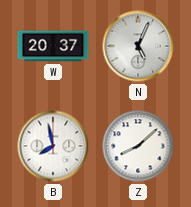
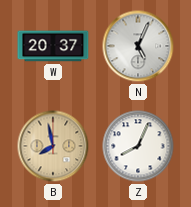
B dial: white -> champagne
Z: 8:08 -> 8:04
